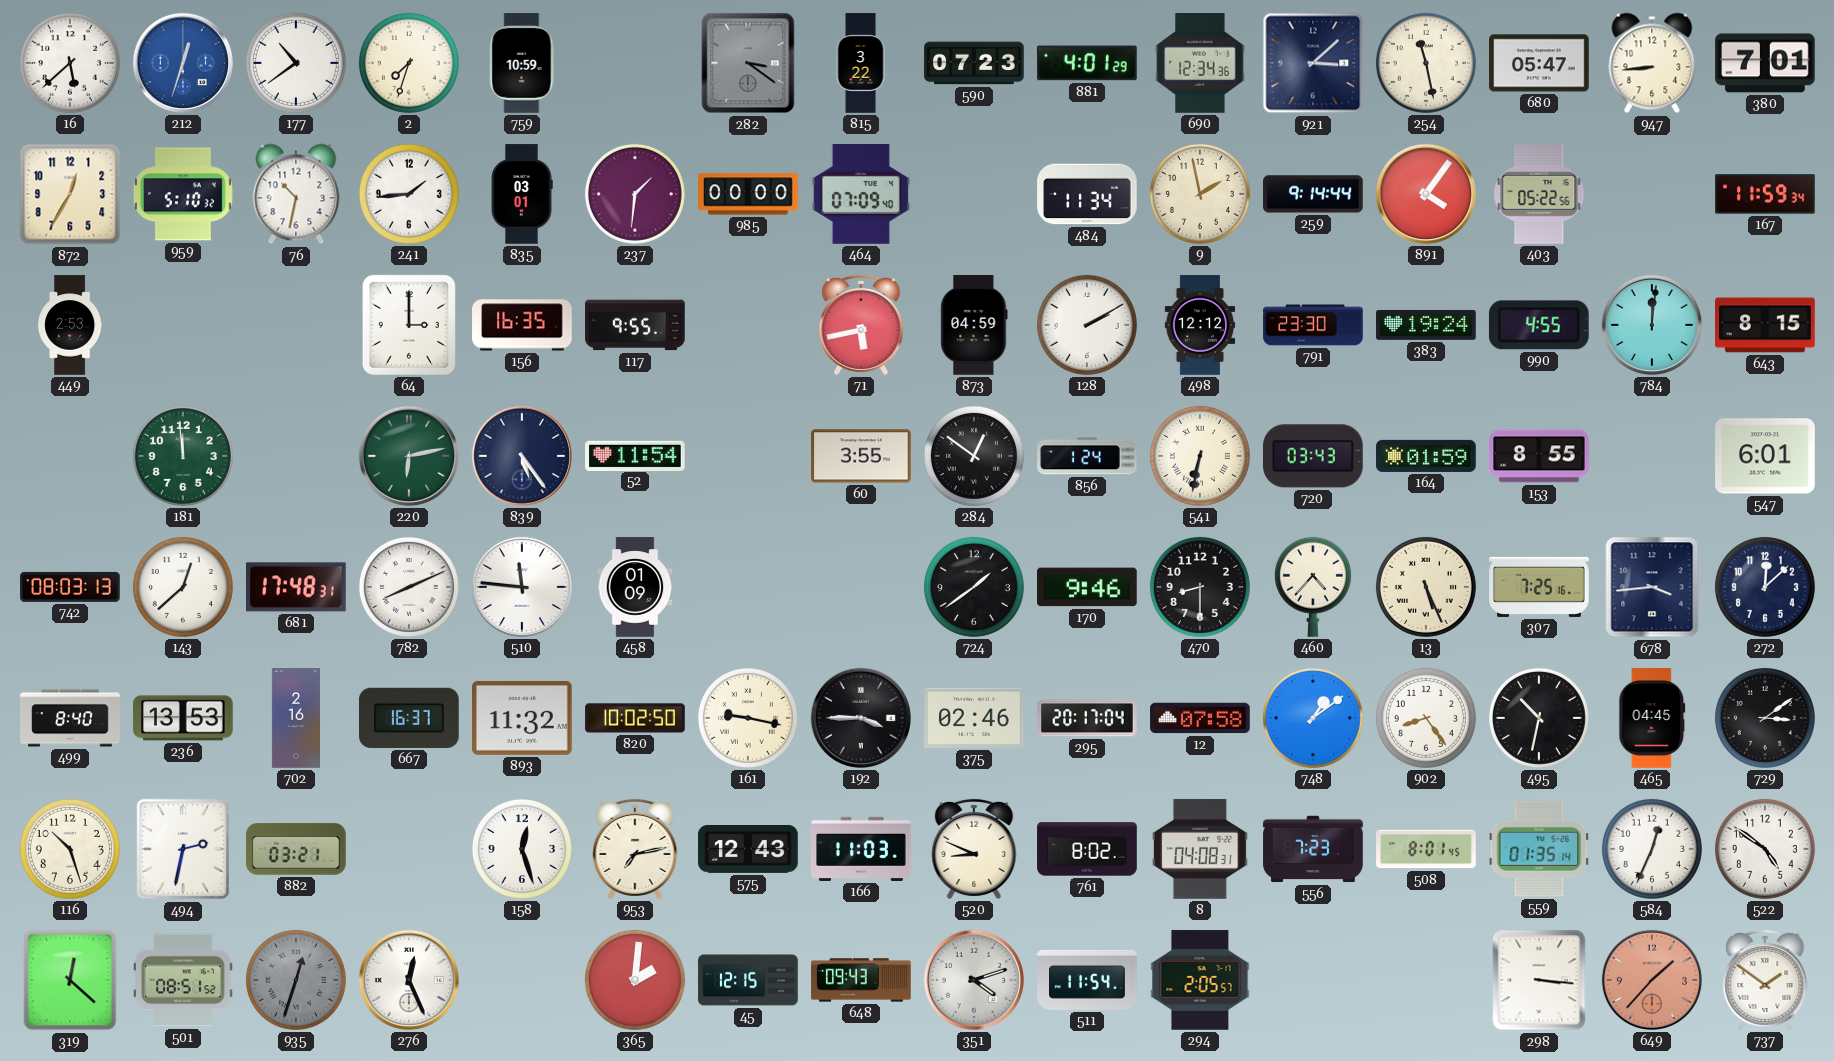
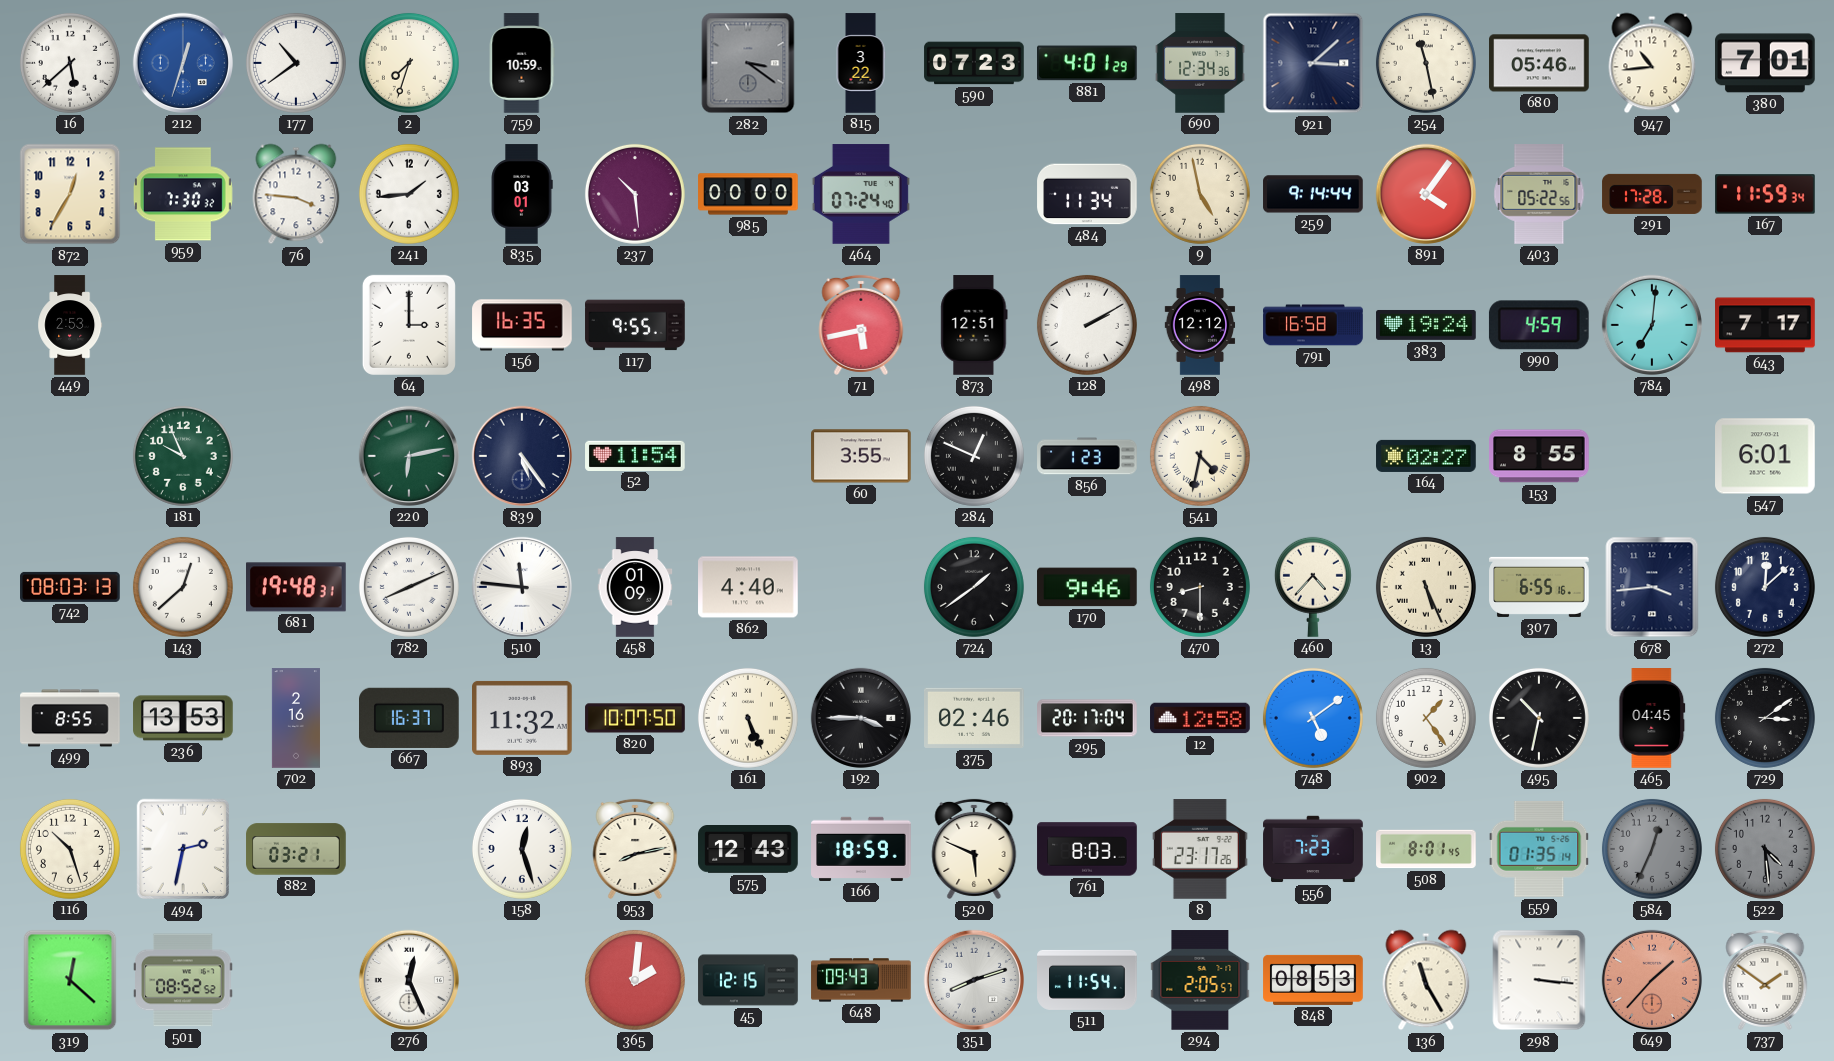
680: 05:47 -> 05:46
947: 8:44 -> 10:44
959: 5:10 -> 7:30
76: 10:32 -> 3:46
237: 1:31 -> 10:29
464: 07:09 -> 07:24
9: 1:58 -> 4:58
291: none -> 17:28
873: 04:59 -> 12:51
791: 23:30 -> 16:58
990: 4:55 -> 4:59
784: 12:01 -> 7:01
643: 8:15 -> 7:17
181: 11:59 -> 9:56
284: 12:51 -> 12:49
856: 1:24 -> 1:23
541: 6:32 -> 4:32
720: 03:43 -> none
164: 01:59 -> 02:27
681: 17:48 -> 19:48
862: none -> 4:40
307: 7:25 -> 6:55
499: 8:40 -> 8:55
820: 10:02 -> 10:07
161: 9:17 -> 5:26
12: 07:58 -> 12:58
748: 1:09 -> 5:09
902: 8:24 -> 1:24
953: 7:13 -> 8:13
166: 11:03 -> 18:59
520: 8:49 -> 5:49
761: 8:02 -> 8:03
8: 04:08 -> 23:17
584 dial: white -> grey
522: 4:51 -> 4:29
522 dial: white -> grey
501: 08:51 -> 08:52
935: 12:33 -> none
351: 4:12 -> 8:12
848: none -> 08:53
136: none -> 11:25
